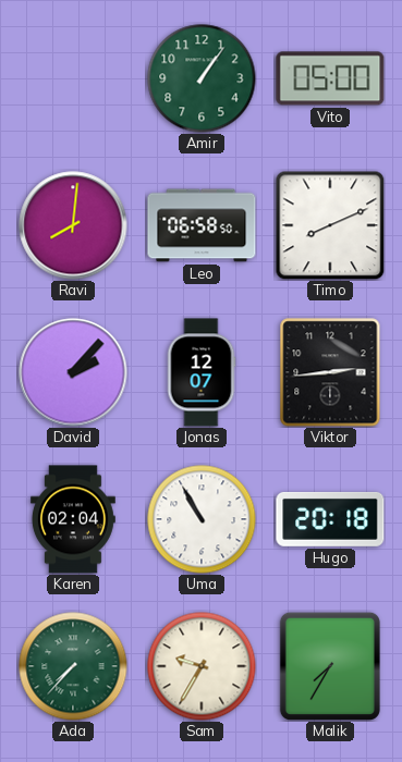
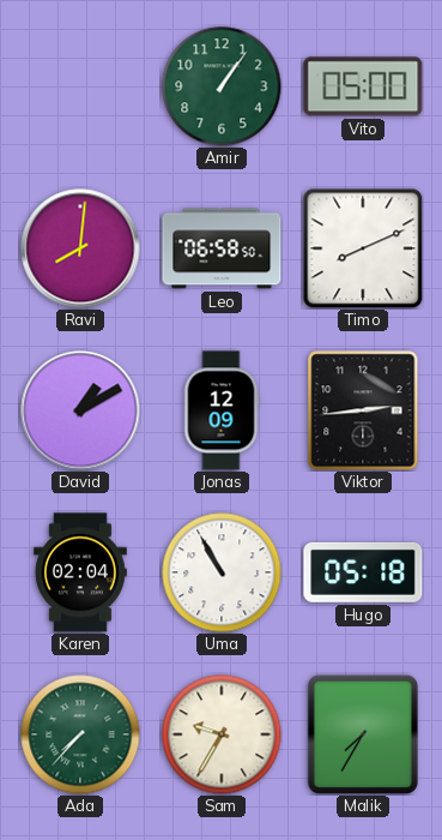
David: 2:07 -> 1:10
Jonas: 12:07 -> 12:09
Hugo: 20:18 -> 05:18
